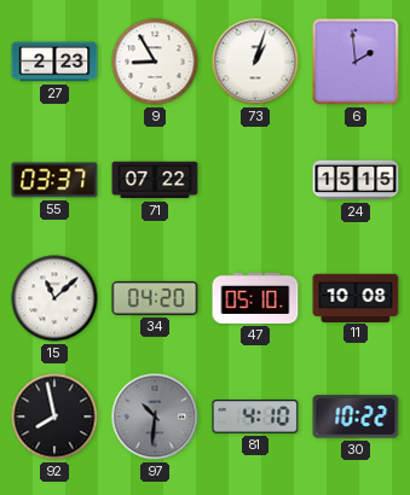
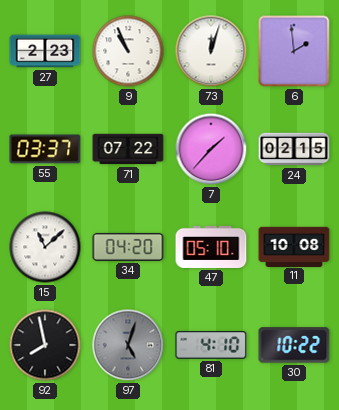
9: 8:55 -> 10:56
73: 1:03 -> 12:03
7: none -> 1:37
24: 15:15 -> 02:15
97: 10:31 -> 5:03
